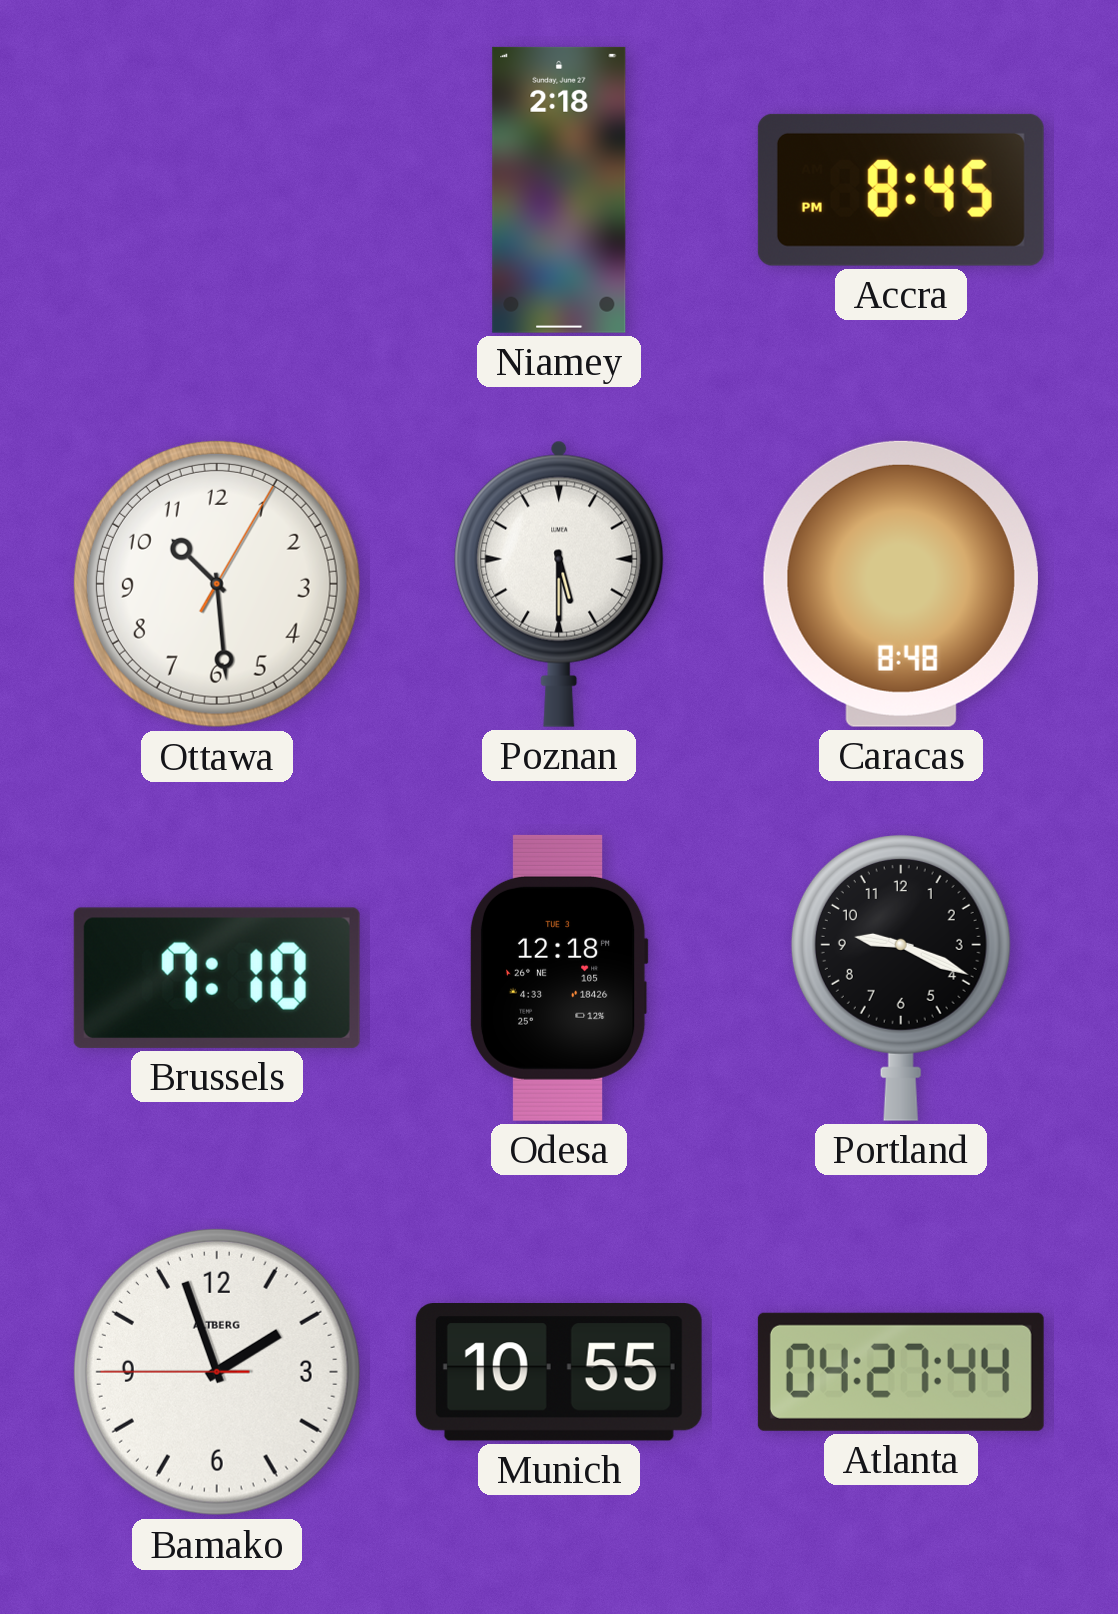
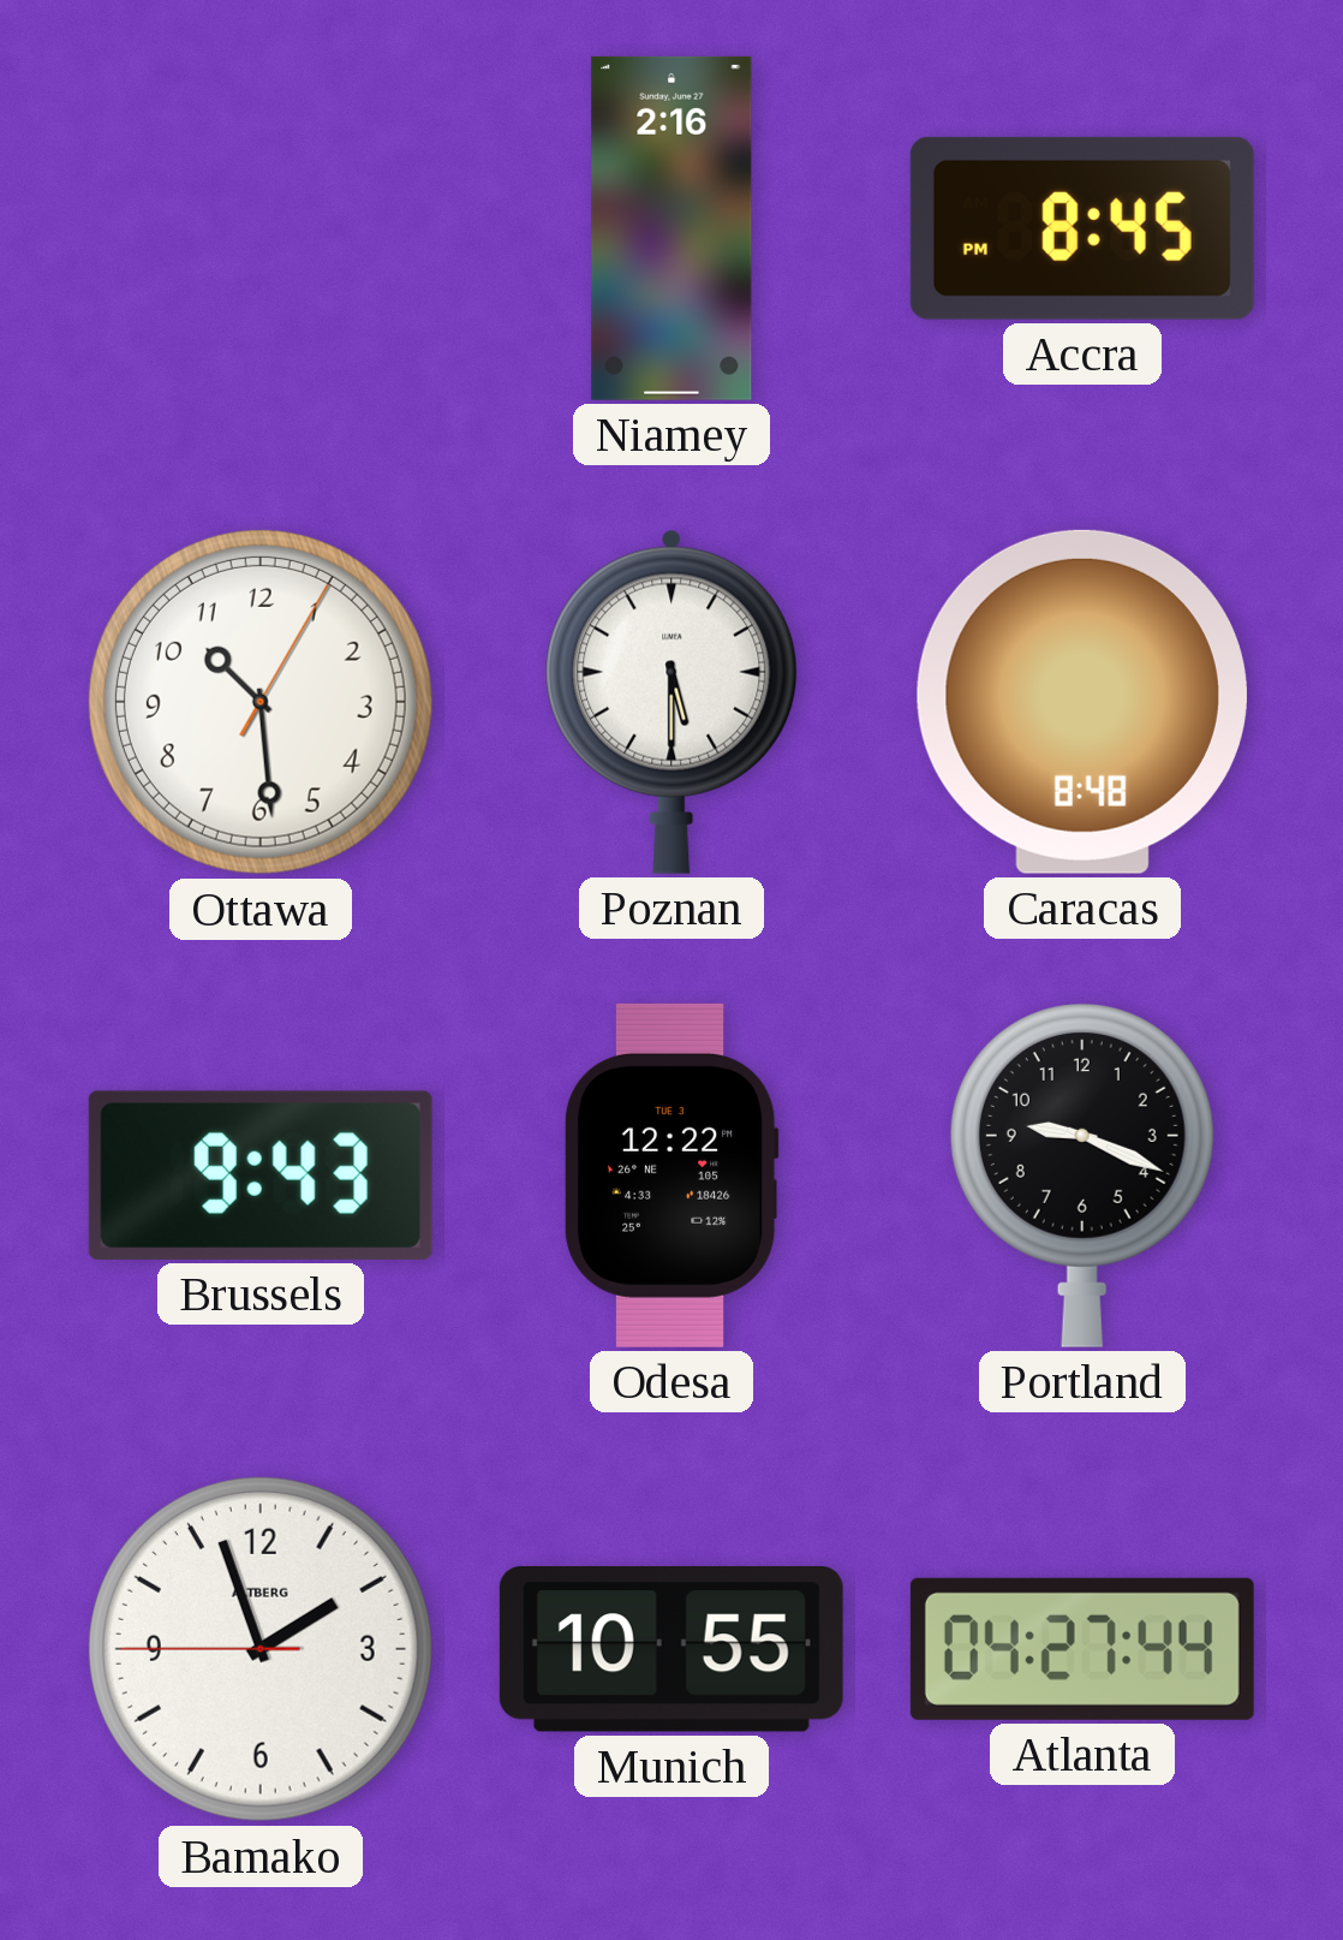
Niamey: 2:18 -> 2:16
Brussels: 7:10 -> 9:43
Odesa: 12:18 -> 12:22
